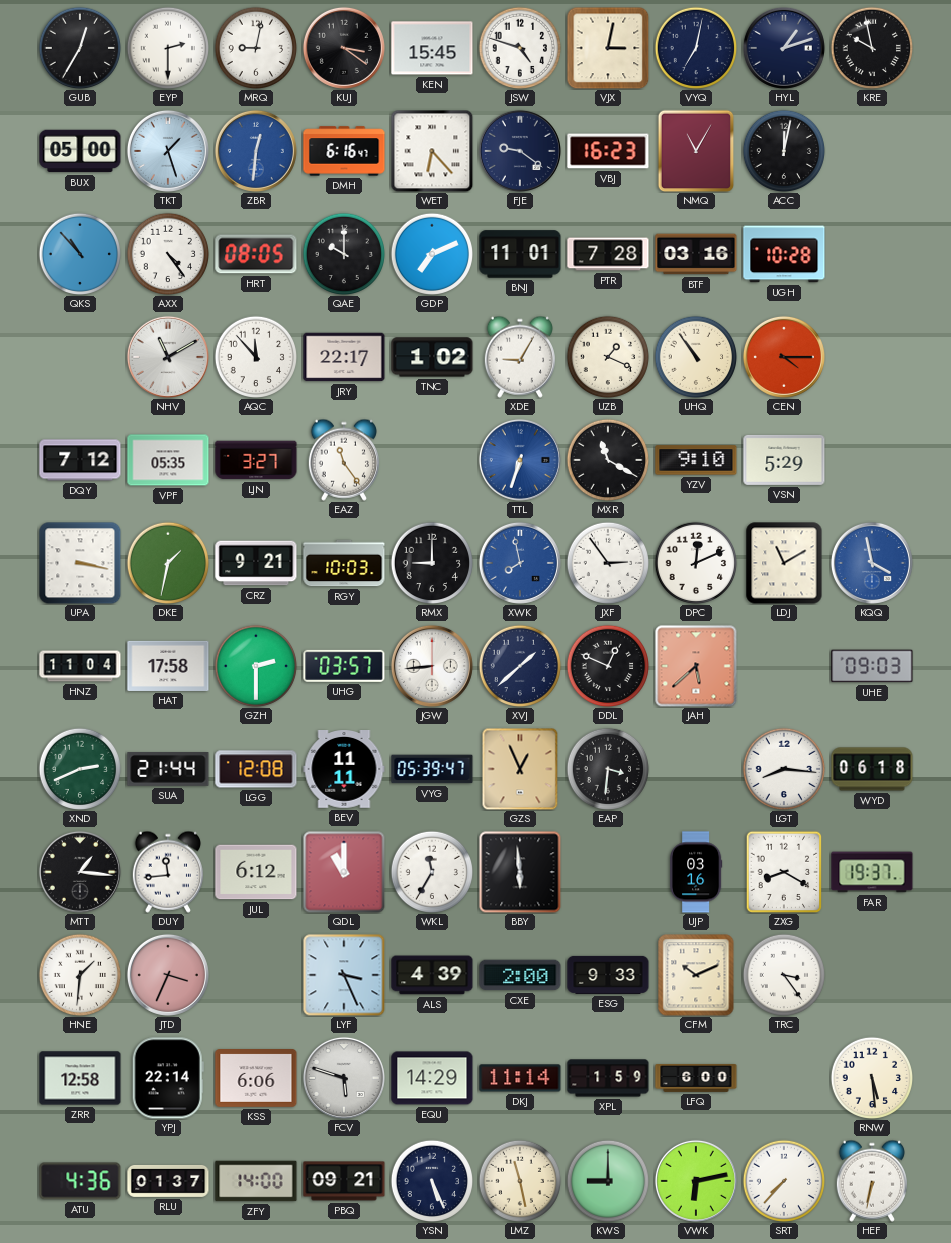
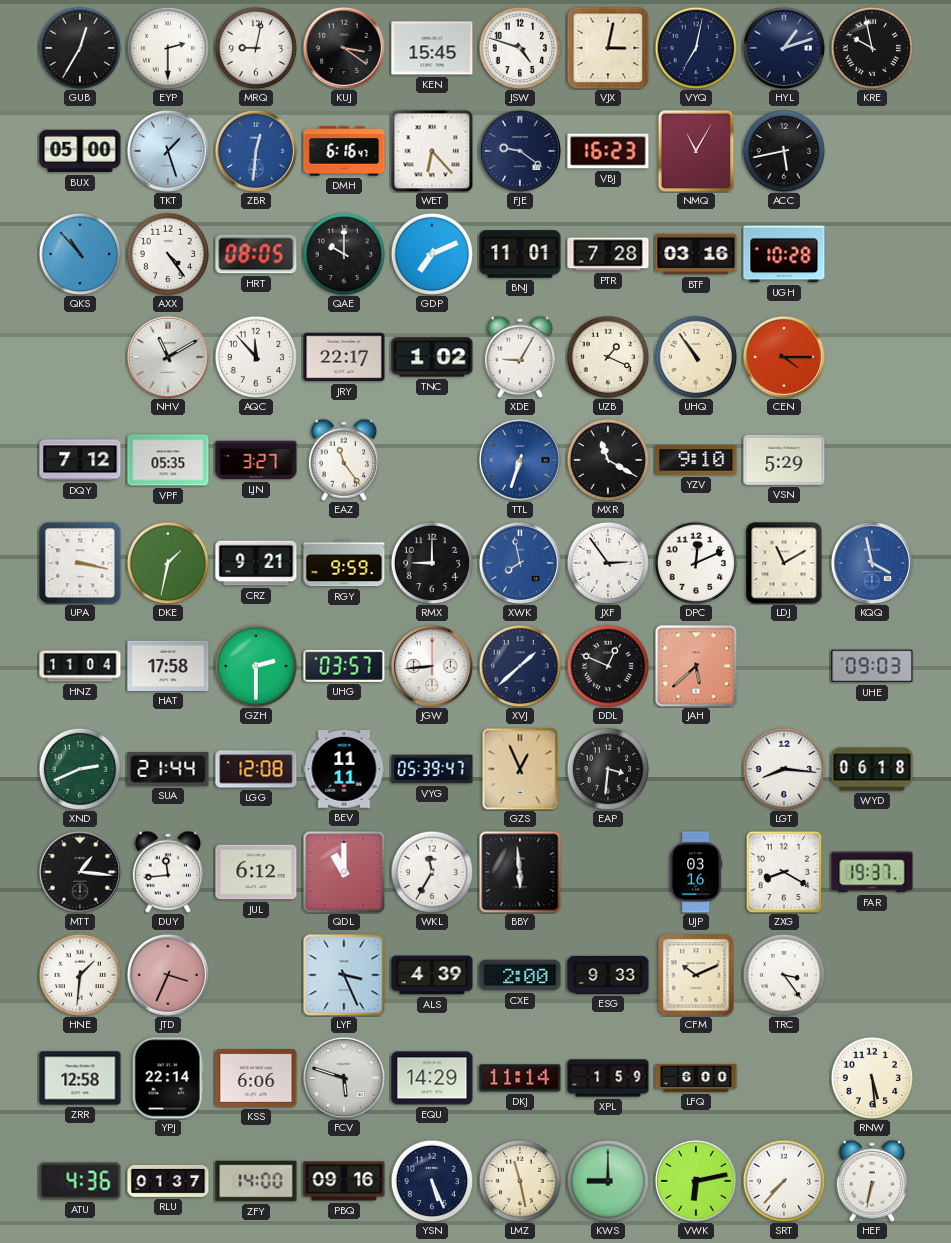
ACC: 12:02 -> 5:43
RGY: 10:03 -> 9:59
PBQ: 09:21 -> 09:16
